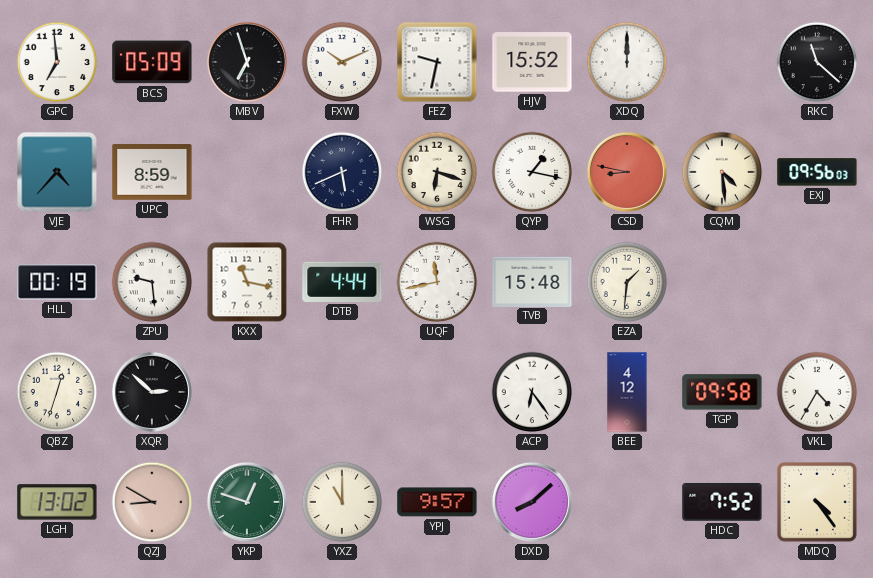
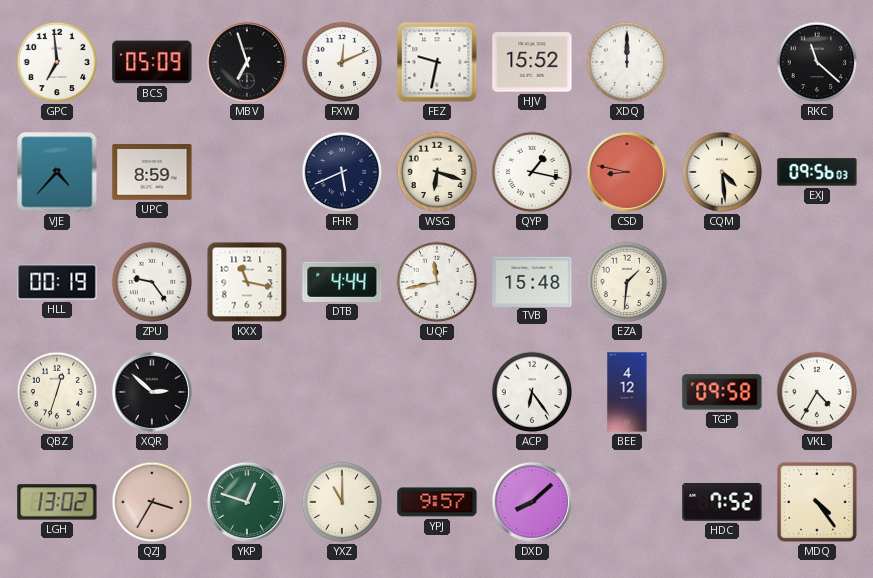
FXW: 10:11 -> 12:11
ZPU: 9:29 -> 9:24
QZJ: 8:50 -> 3:35
